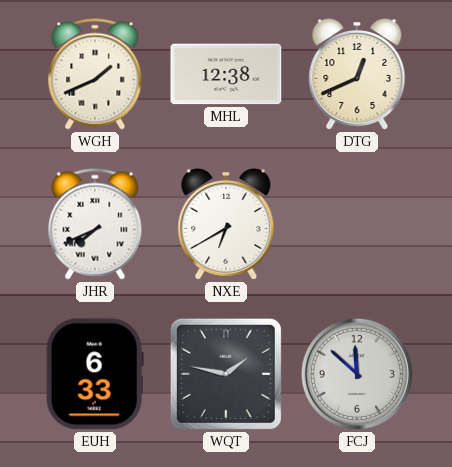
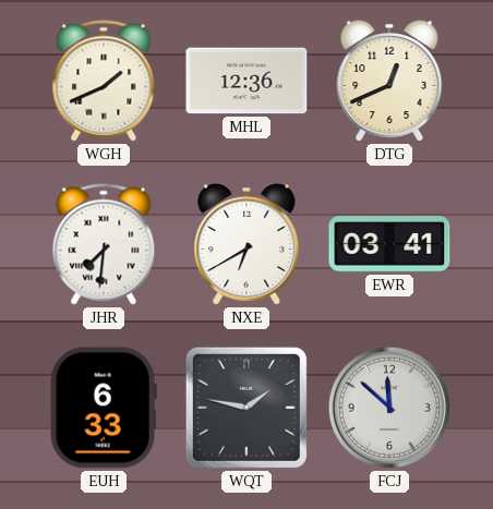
MHL: 12:38 -> 12:36
JHR: 7:41 -> 7:31
EWR: none -> 03:41
